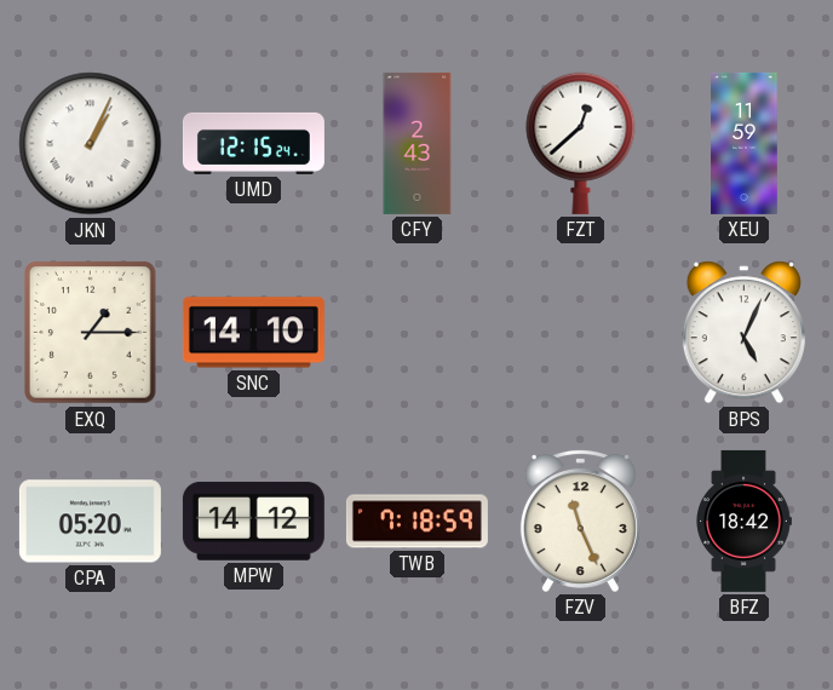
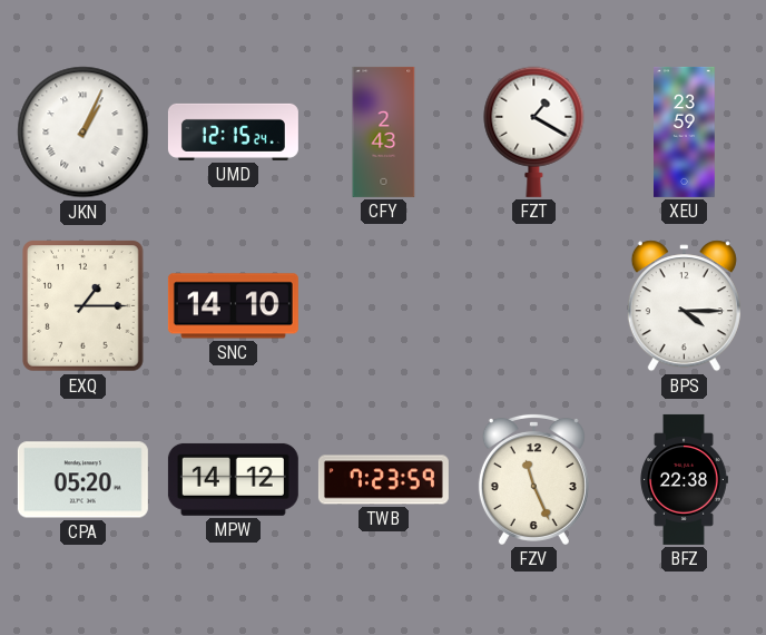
FZT: 12:38 -> 1:20
XEU: 11:59 -> 23:59
BPS: 5:04 -> 4:15
TWB: 7:18 -> 7:23
BFZ: 18:42 -> 22:38
